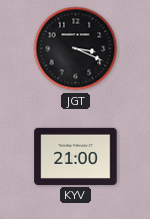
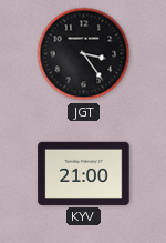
JGT: 3:19 -> 3:24
